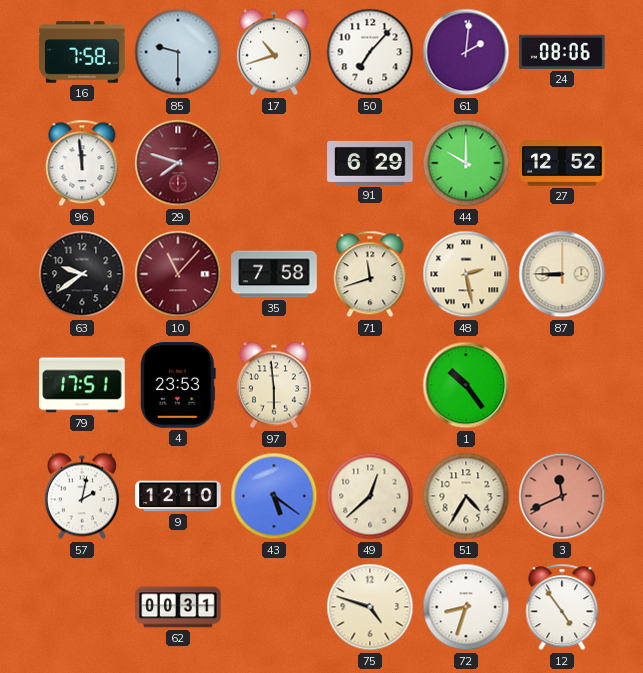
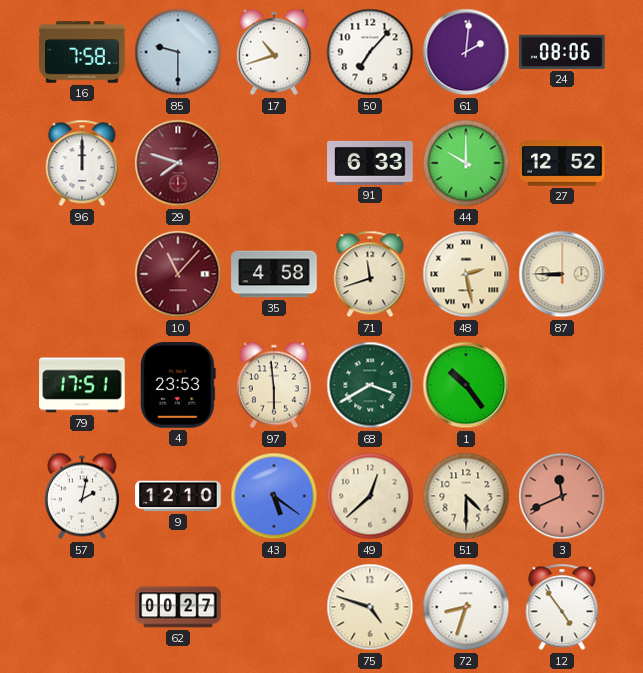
96: 11:59 -> 12:00
91: 6:29 -> 6:33
63: 9:39 -> none
35: 7:58 -> 4:58
68: none -> 3:40
51: 4:35 -> 4:30
62: 00:31 -> 00:27
